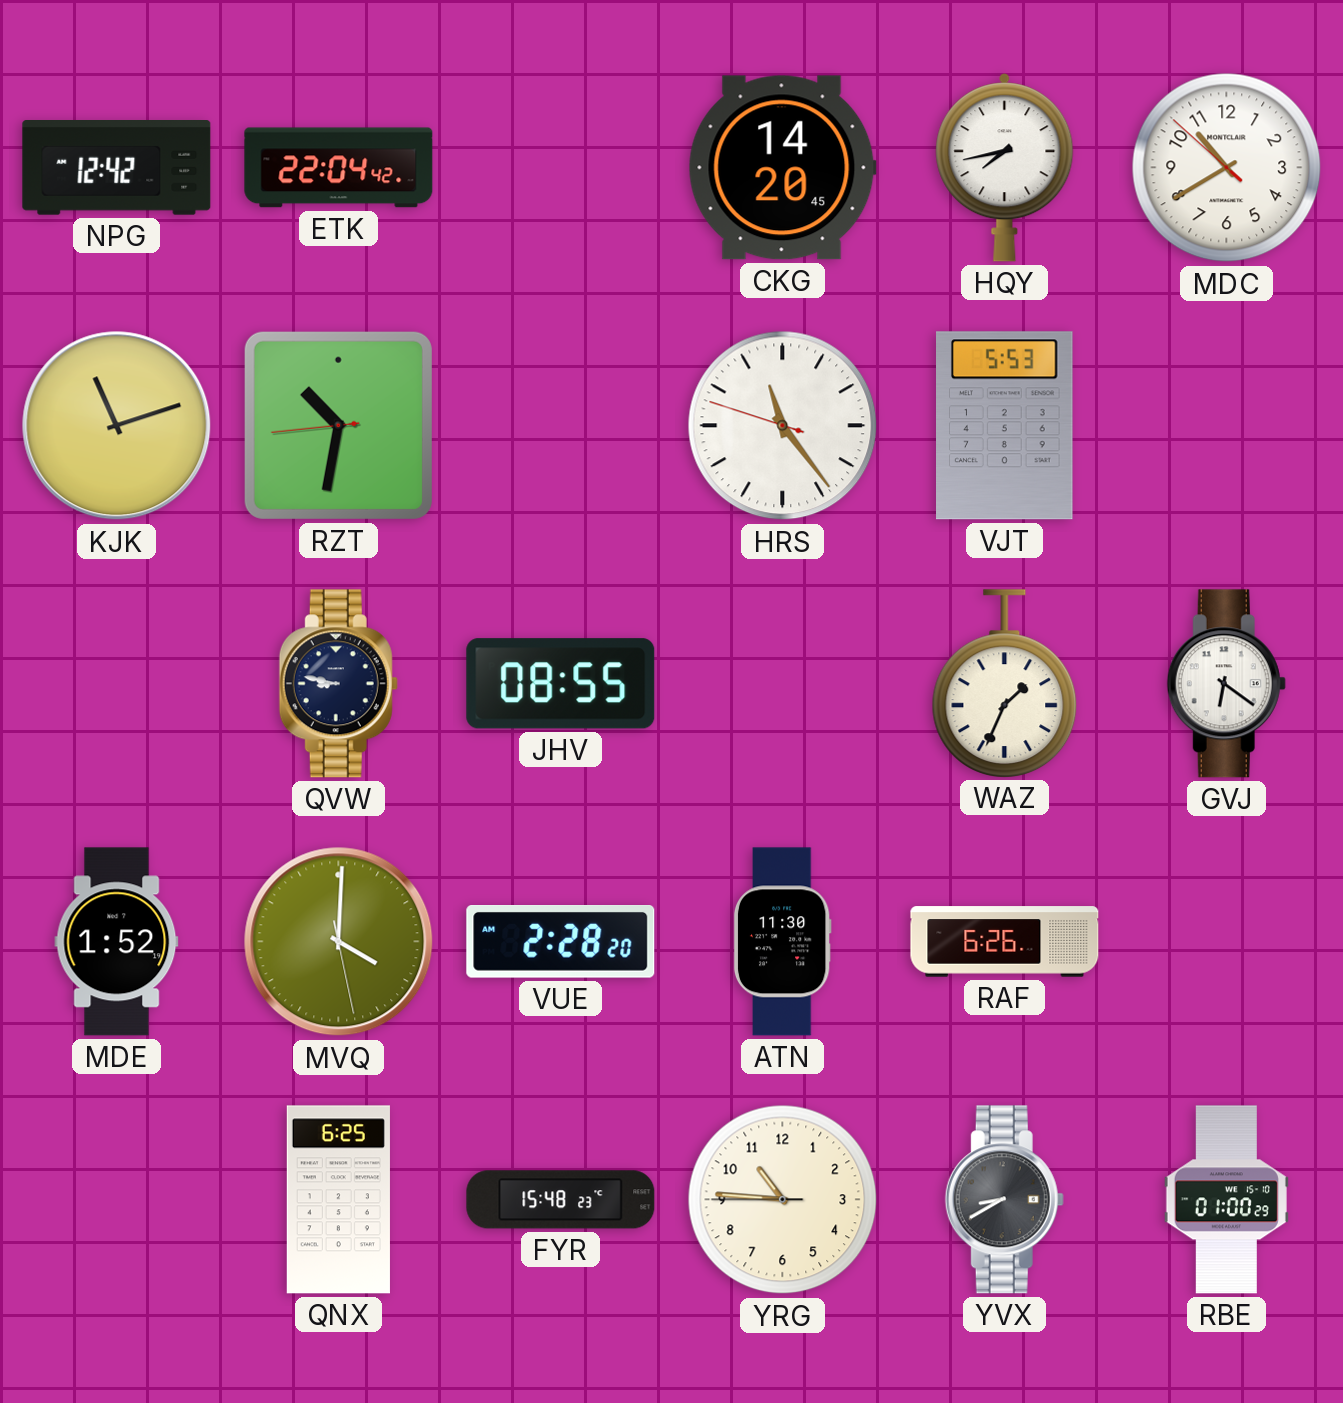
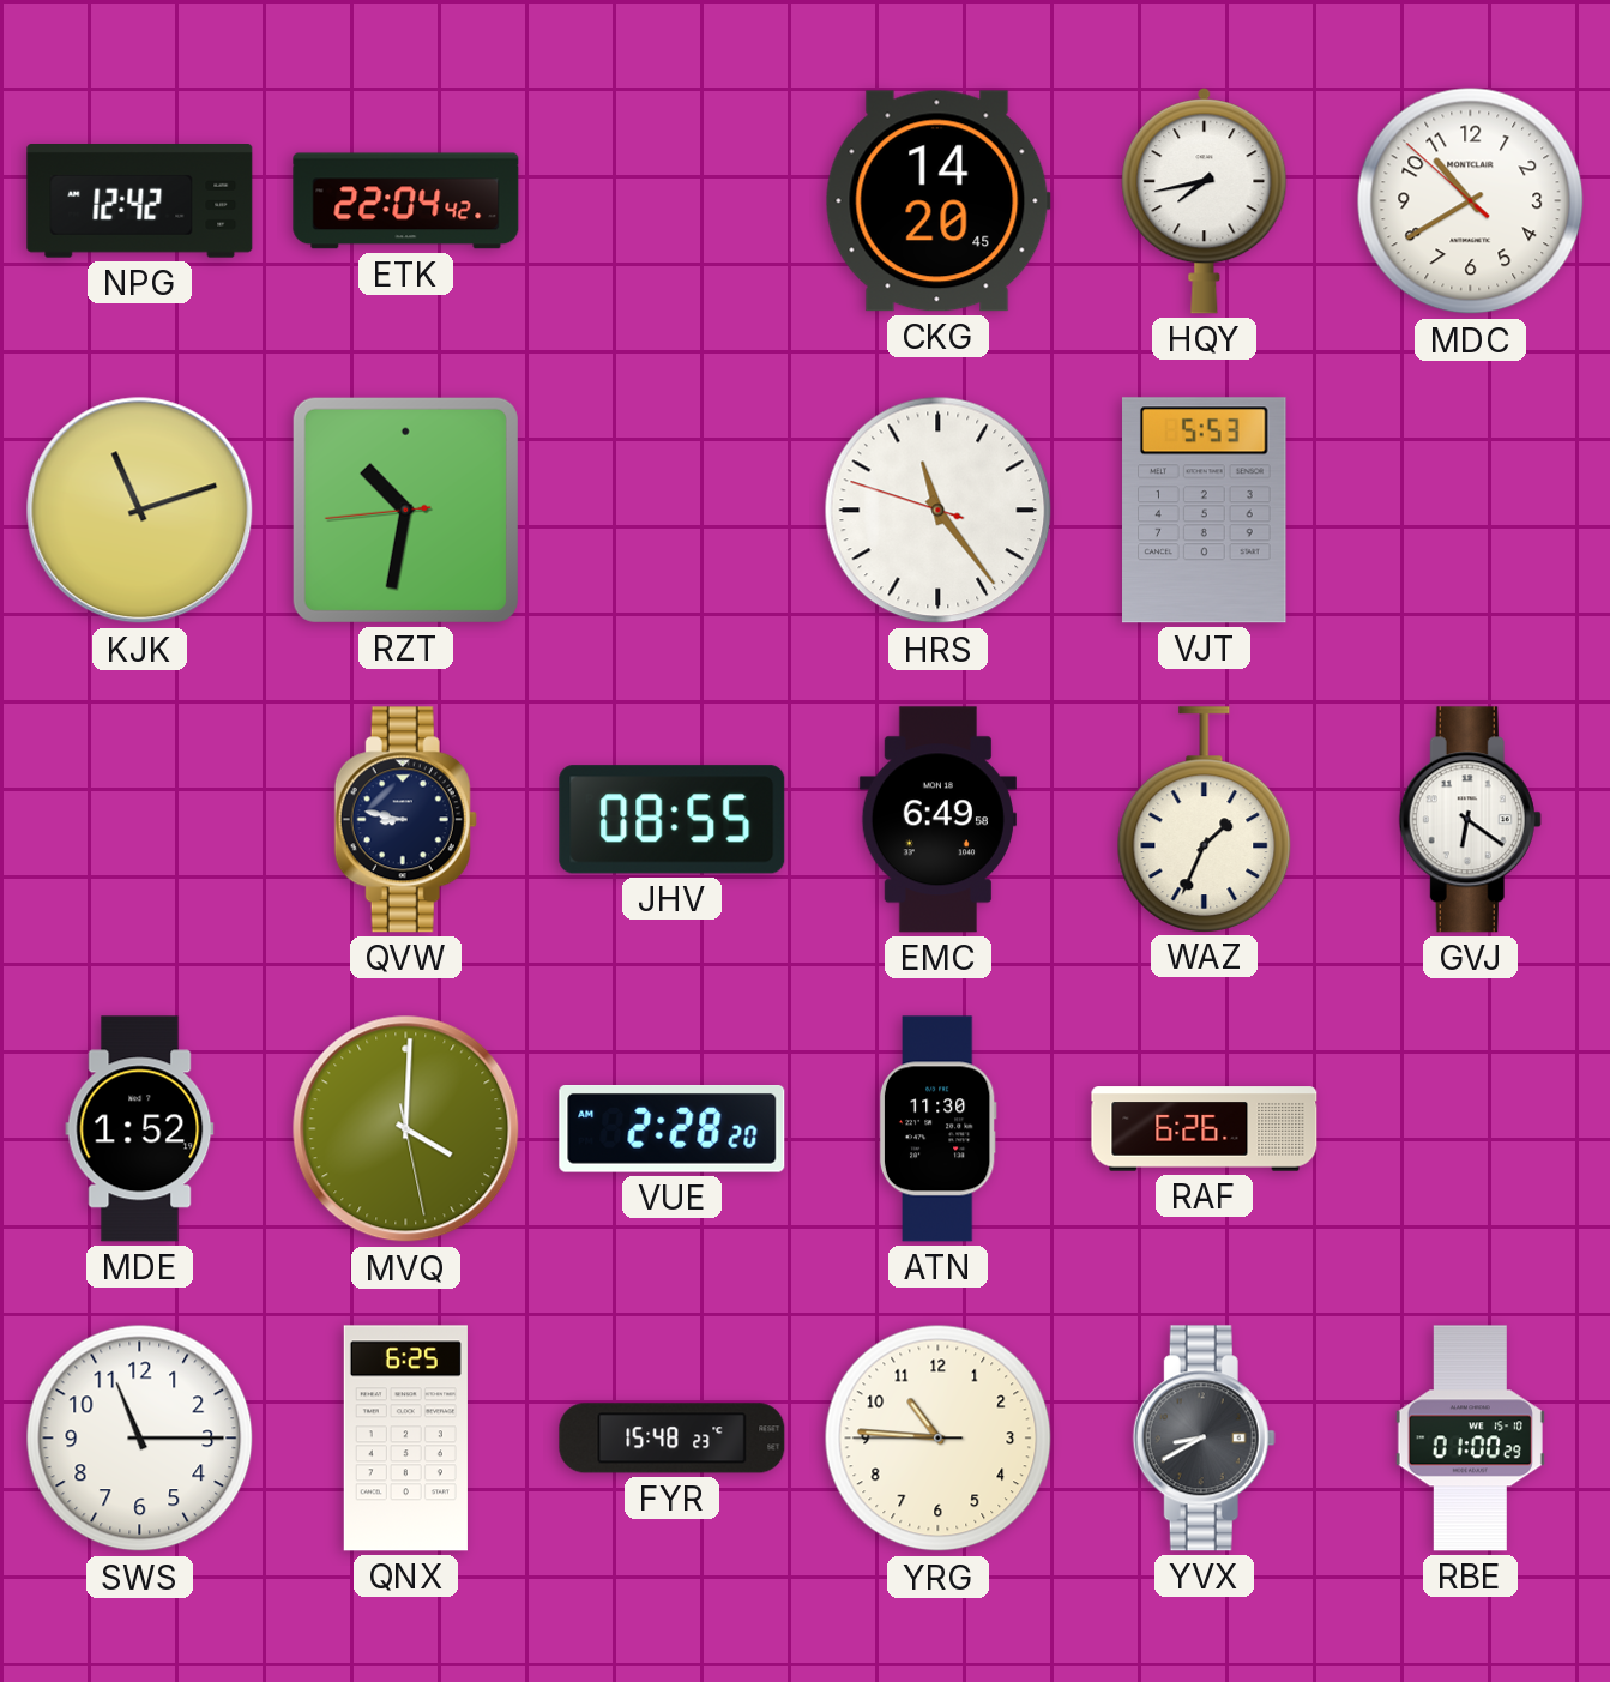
EMC: none -> 6:49
SWS: none -> 11:15
